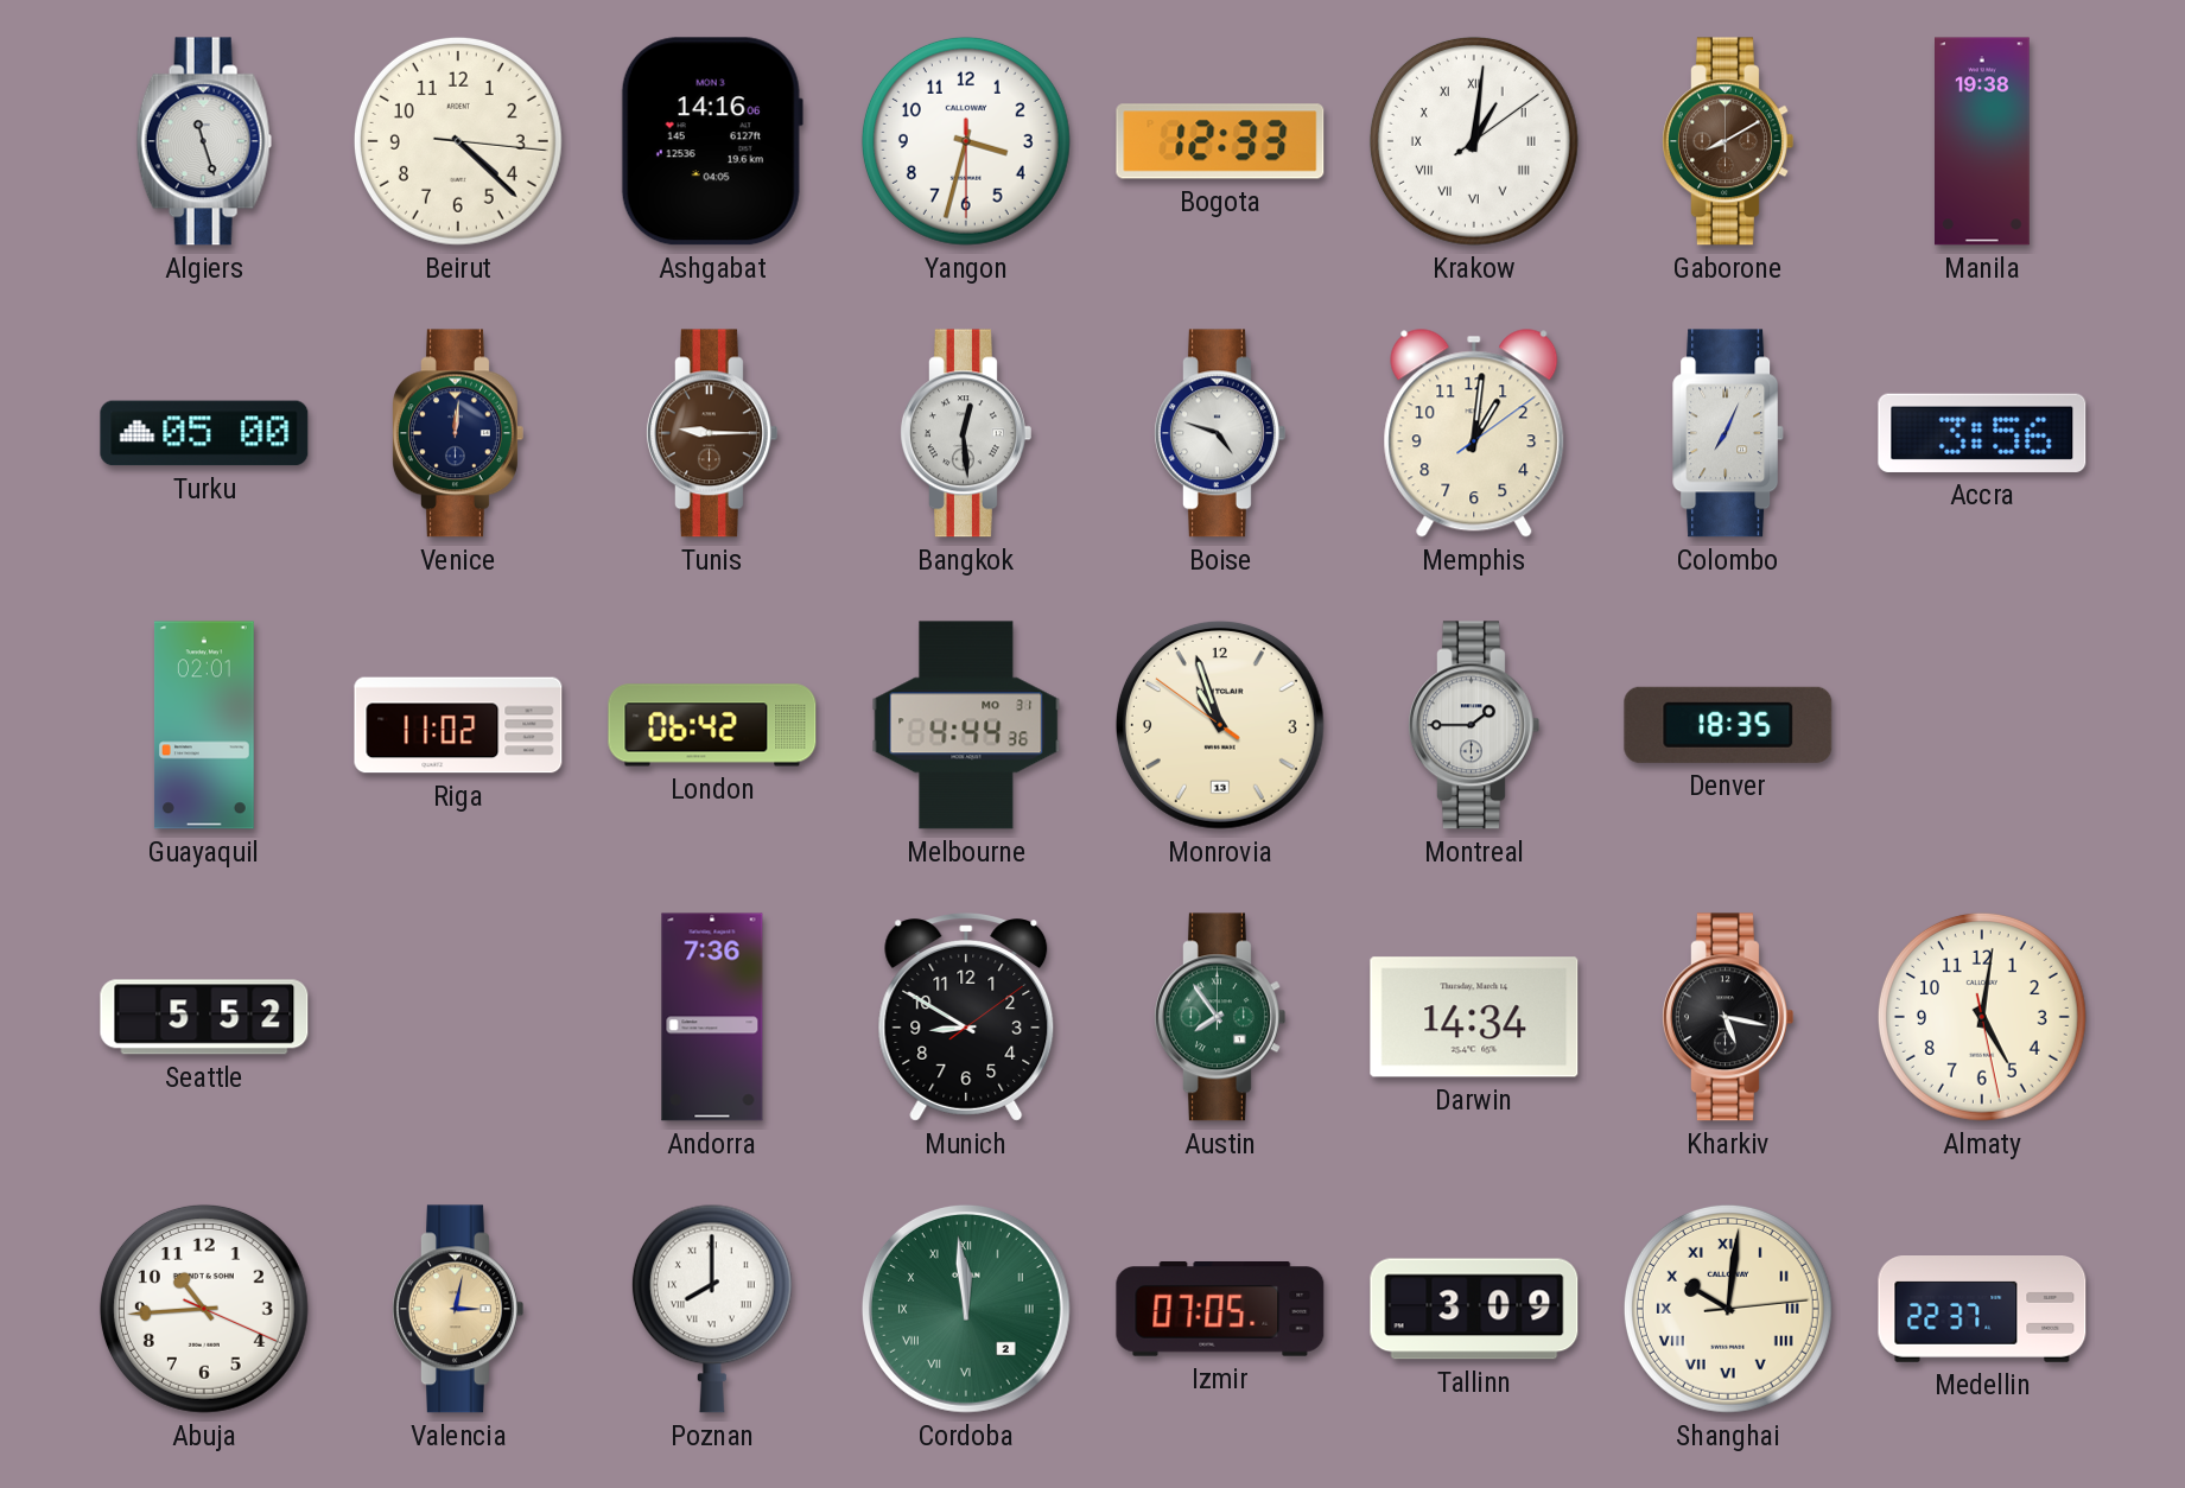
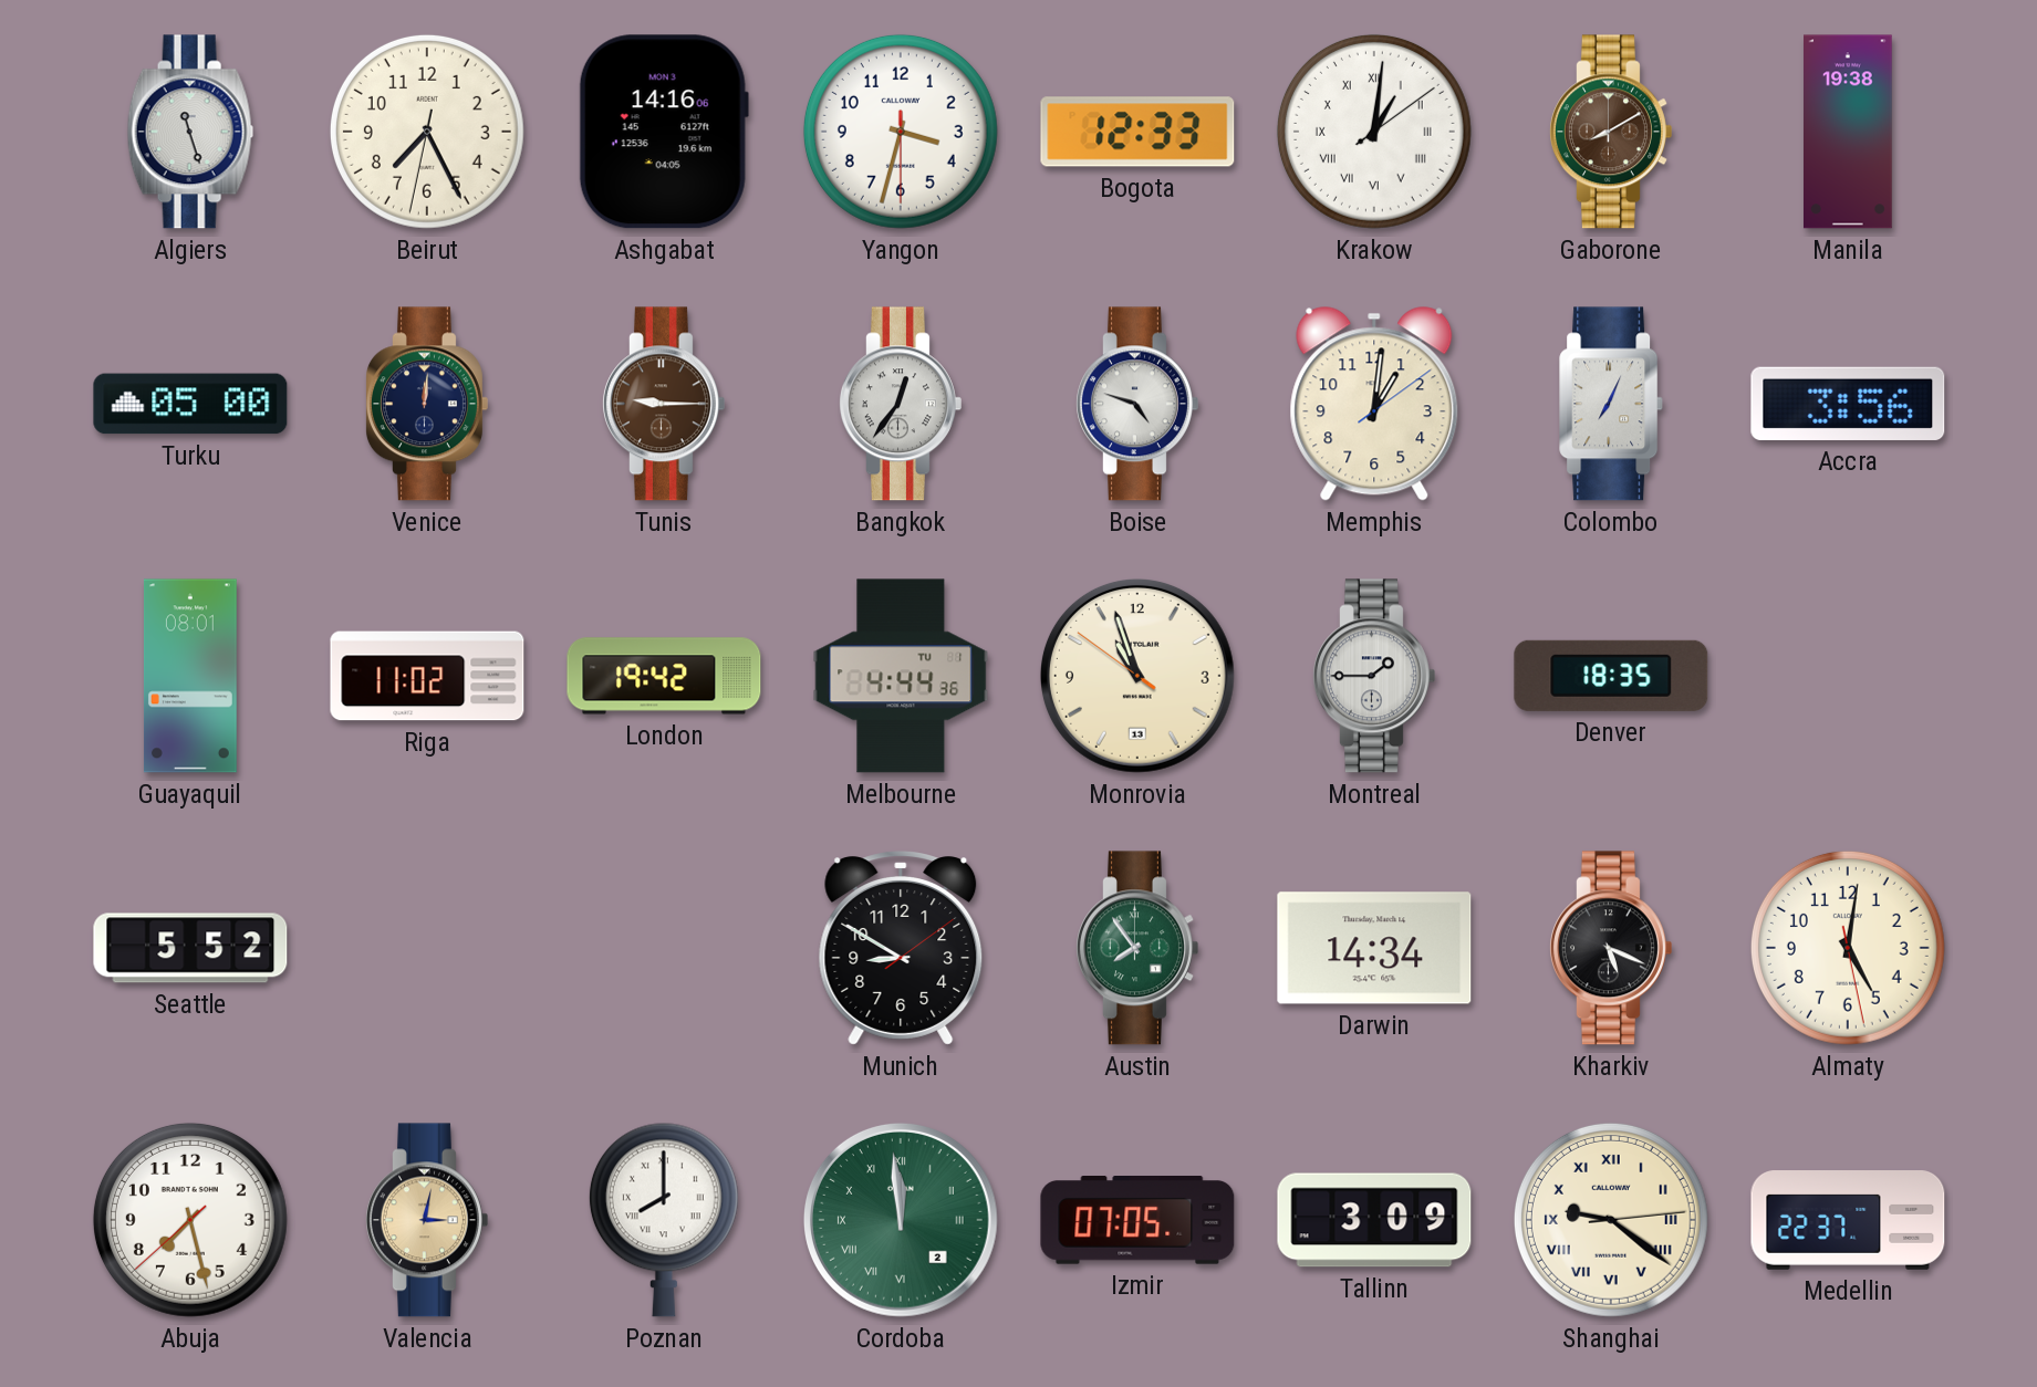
Beirut: 4:22 -> 7:25
Bangkok: 12:29 -> 12:36
Guayaquil: 02:01 -> 08:01
London: 06:42 -> 19:42
Melbourne date: MO 31 -> TU 1
Andorra: 7:36 -> none
Kharkiv: 5:17 -> 5:19
Abuja: 10:44 -> 7:27
Shanghai: 10:01 -> 9:21
